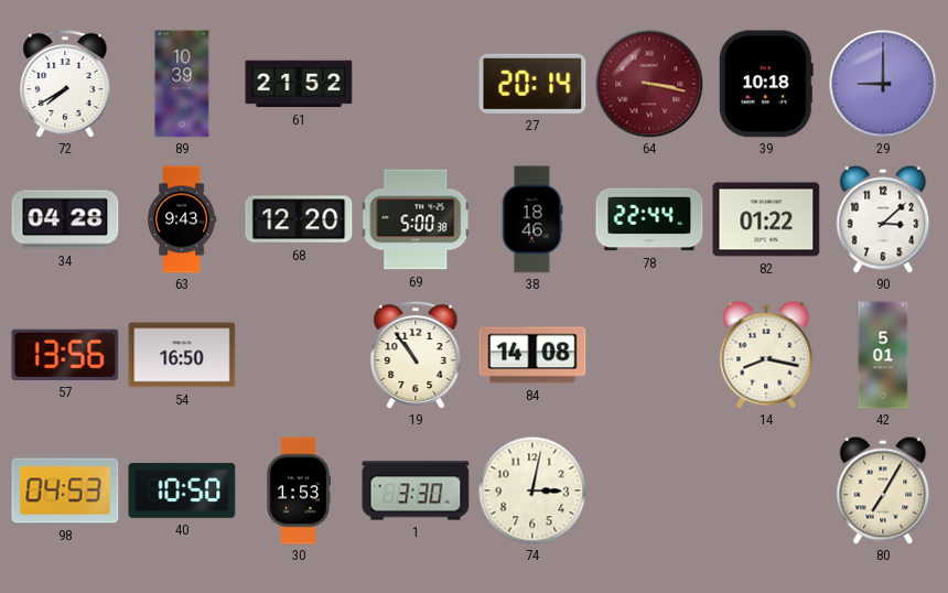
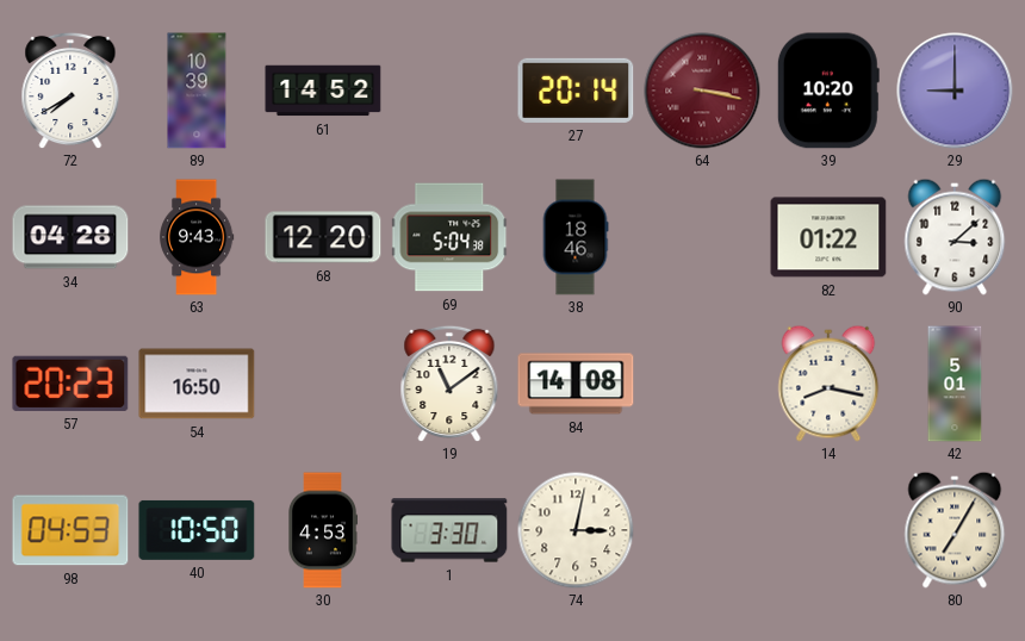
61: 21:52 -> 14:52
39: 10:18 -> 10:20
69: 5:00 -> 5:04
78: 22:44 -> none
57: 13:56 -> 20:23
19: 10:54 -> 11:09
30: 1:53 -> 4:53
